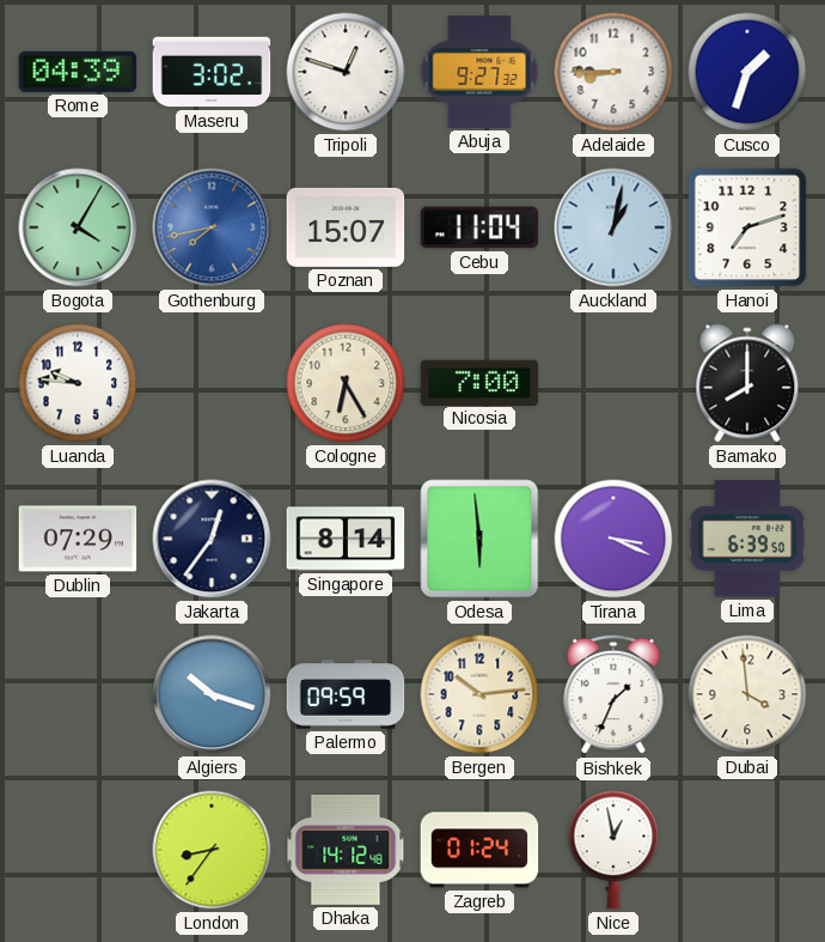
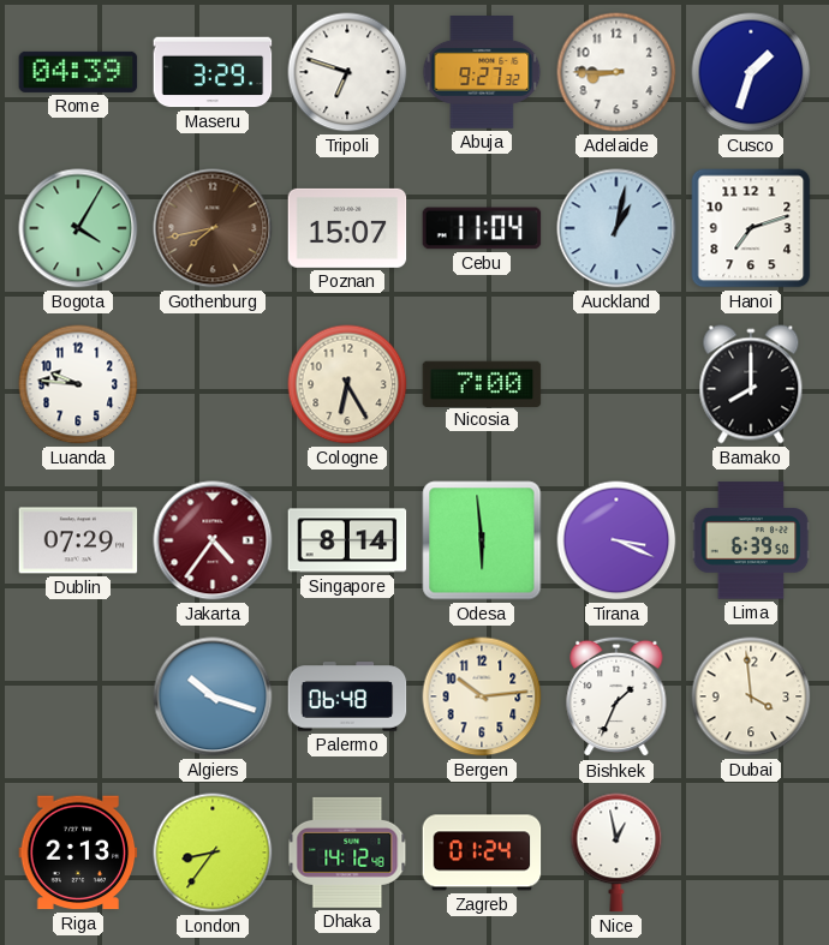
Maseru: 3:02 -> 3:29
Tripoli: 12:48 -> 6:48
Gothenburg dial: blue -> brown
Jakarta: 12:36 -> 4:36
Jakarta dial: navy -> burgundy
Palermo: 09:59 -> 06:48
Riga: none -> 2:13
